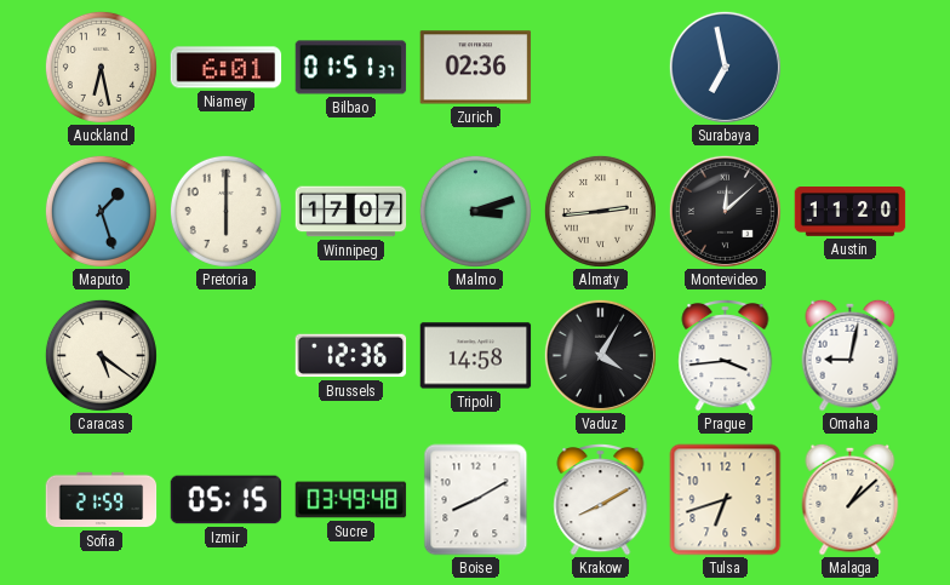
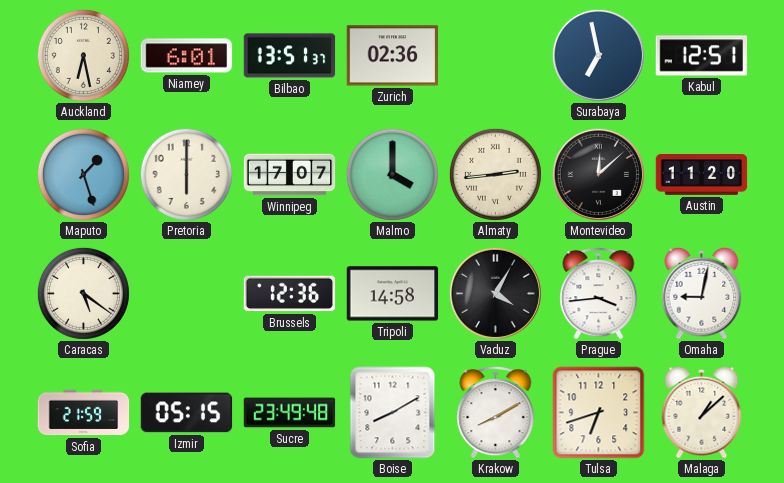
Bilbao: 01:51 -> 13:51
Kabul: none -> 12:51
Malmo: 3:12 -> 4:00
Sucre: 03:49 -> 23:49
